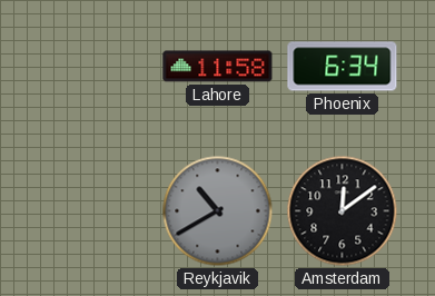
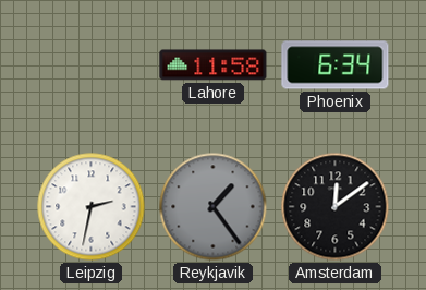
Leipzig: none -> 2:32
Reykjavik: 10:40 -> 1:24
